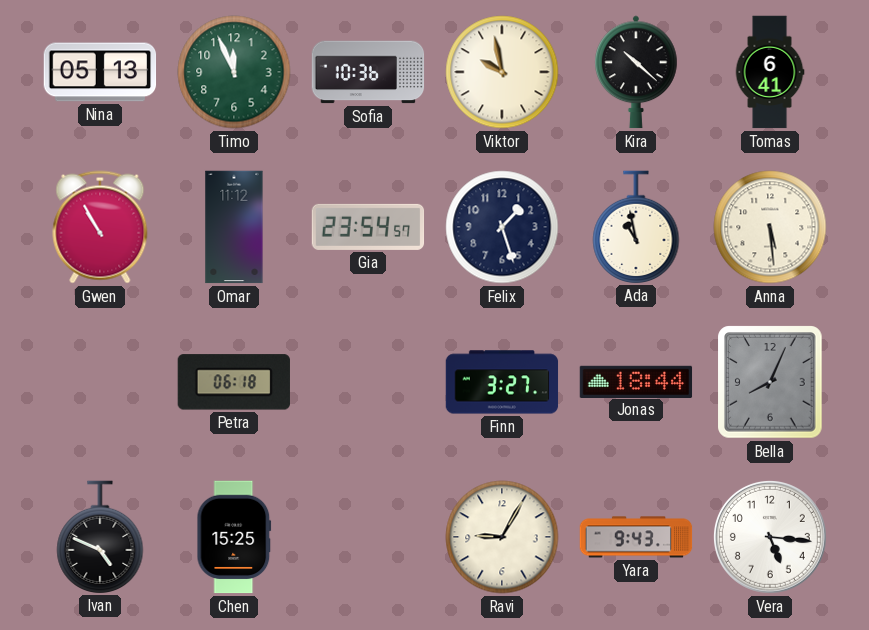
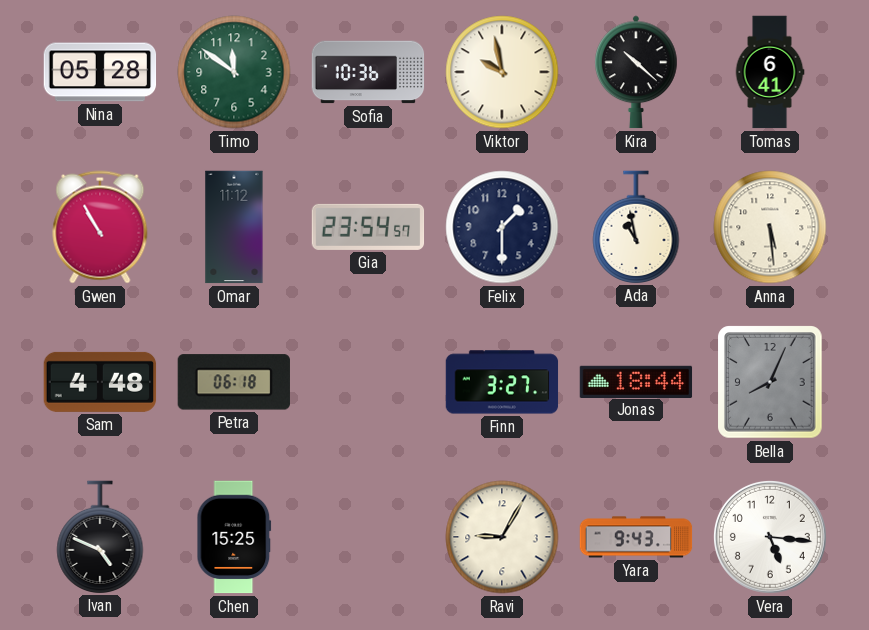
Nina: 05:13 -> 05:28
Timo: 11:56 -> 11:51
Felix: 1:27 -> 1:30
Sam: none -> 4:48
